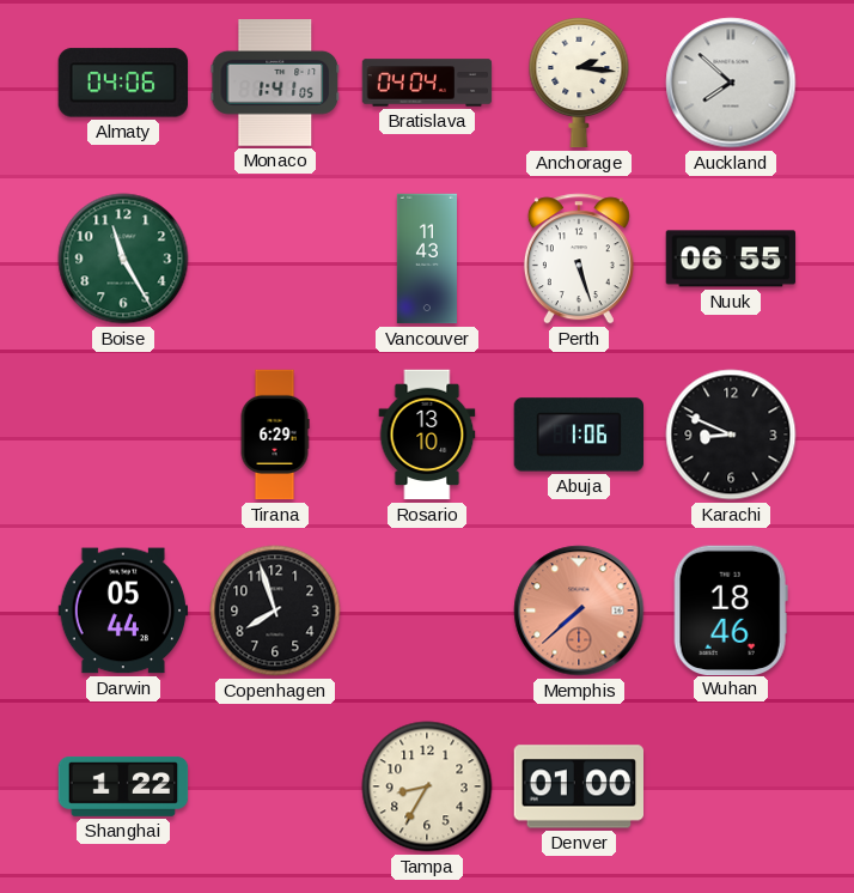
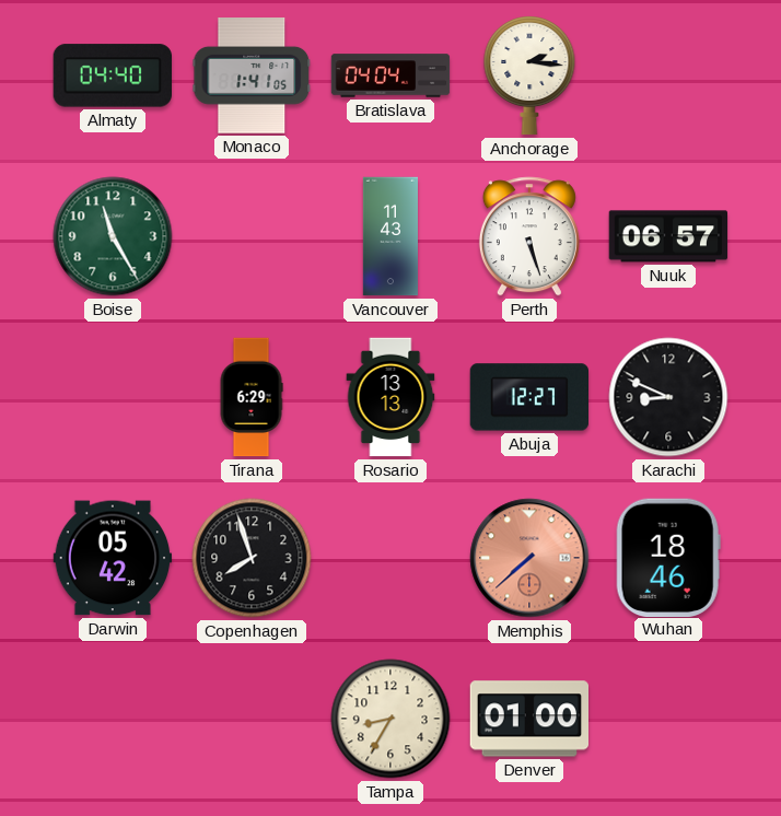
Almaty: 04:06 -> 04:40
Auckland: 7:52 -> none
Nuuk: 06:55 -> 06:57
Rosario: 13:10 -> 13:13
Abuja: 1:06 -> 12:27
Darwin: 05:44 -> 05:42
Shanghai: 1:22 -> none
